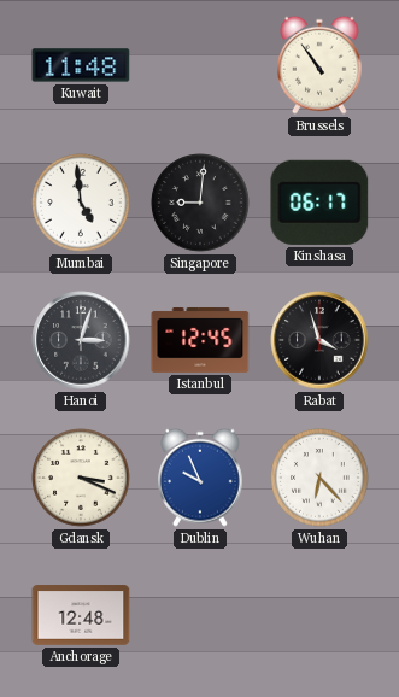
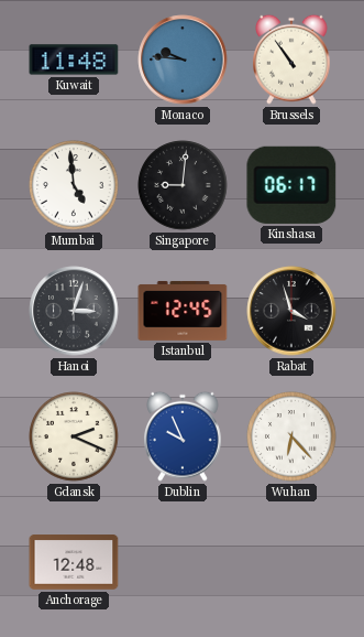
Monaco: none -> 9:46
Gdansk: 3:19 -> 2:19
